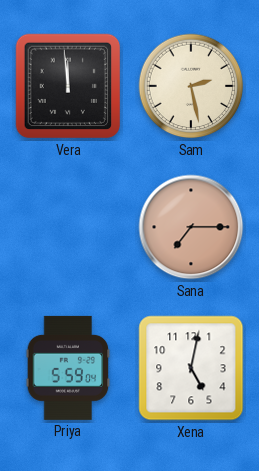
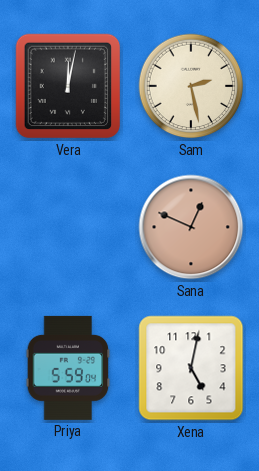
Vera: 11:59 -> 12:02
Sana: 7:15 -> 12:49
